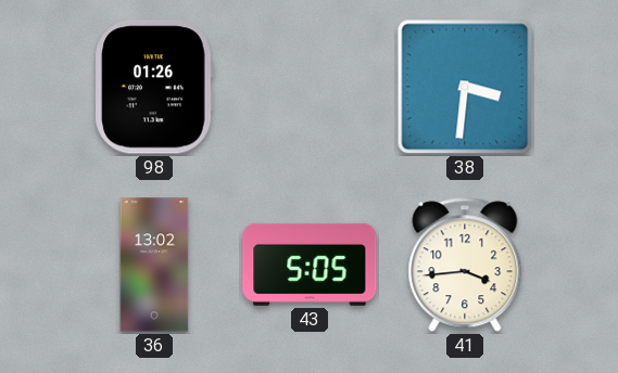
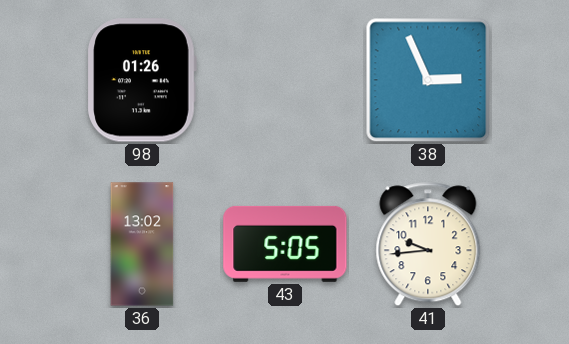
38: 3:31 -> 2:56
41: 3:44 -> 9:44
